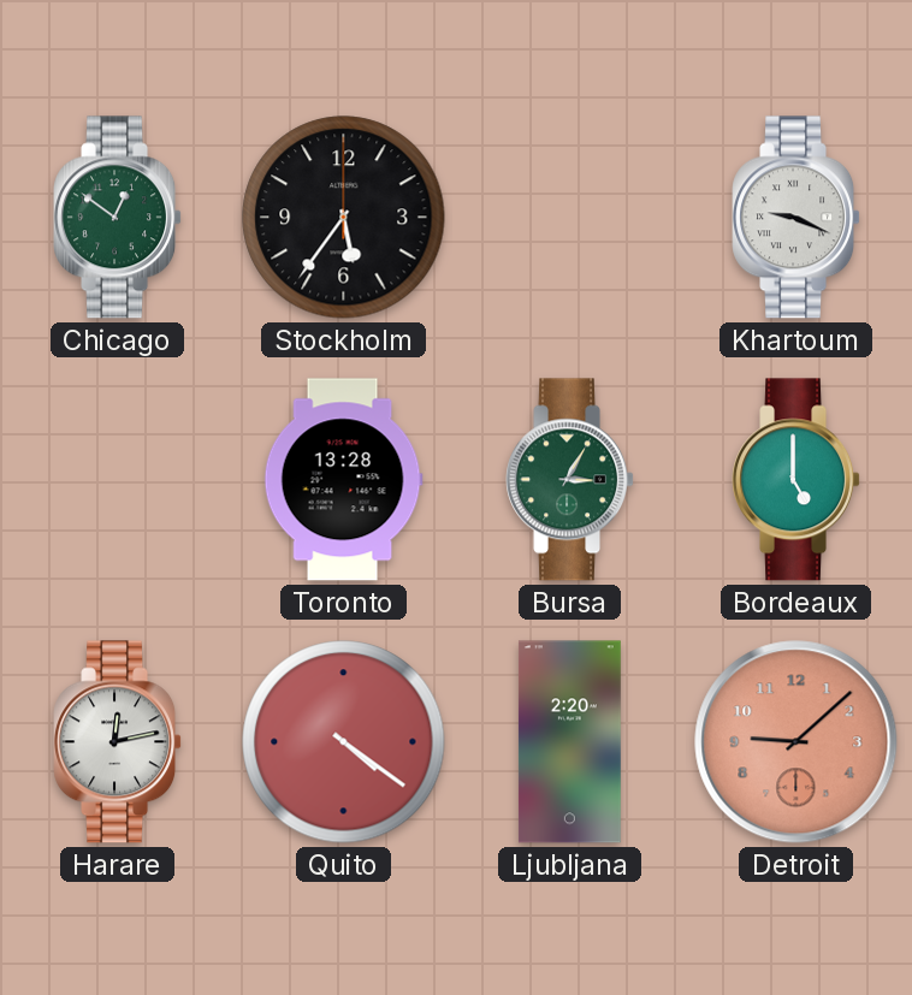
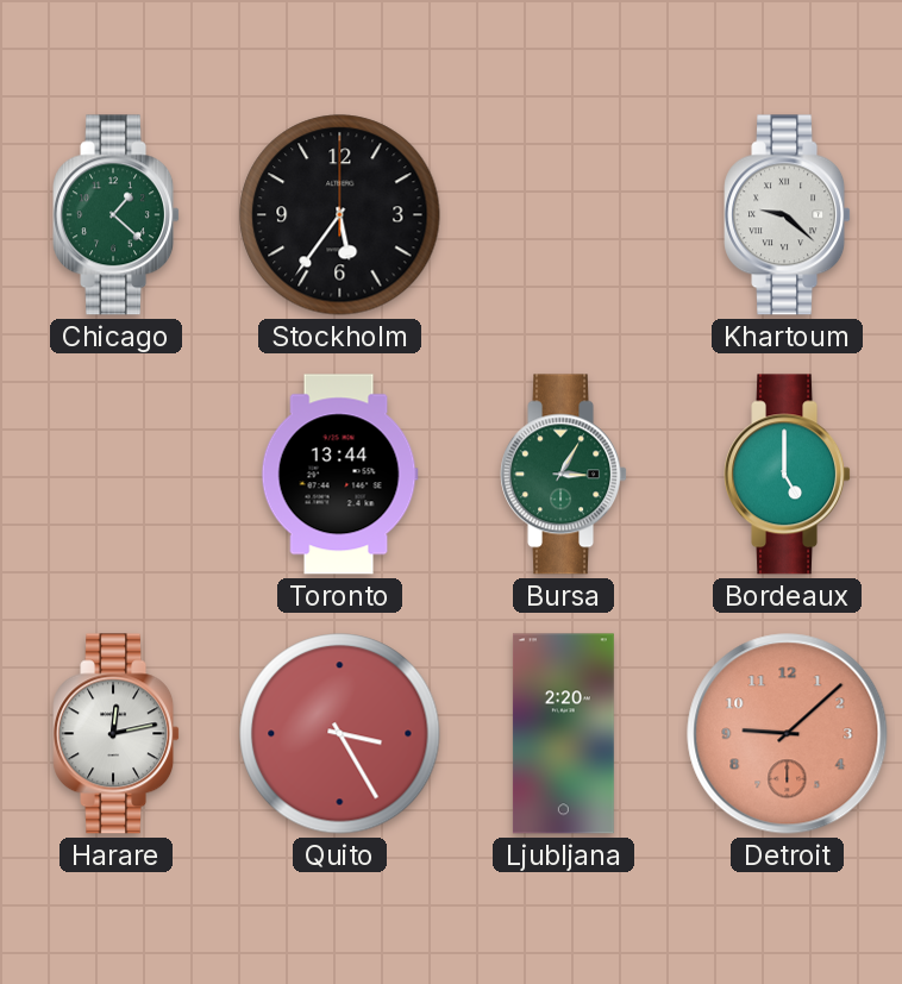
Chicago: 12:51 -> 1:22
Khartoum: 9:19 -> 9:22
Toronto: 13:28 -> 13:44
Quito: 4:21 -> 3:25
